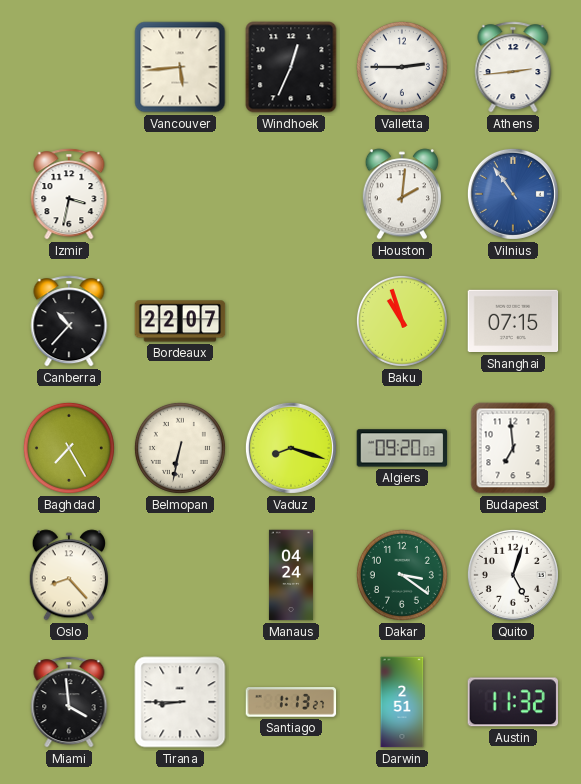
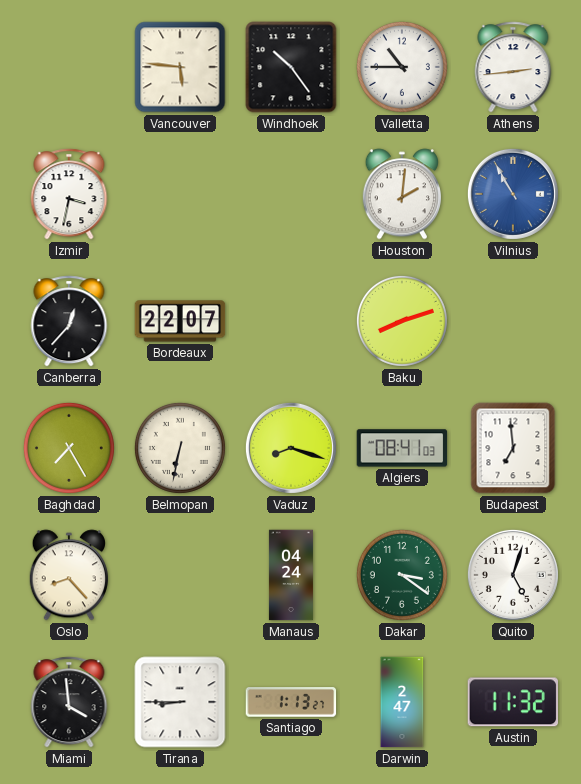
Vancouver: 5:44 -> 5:46
Windhoek: 12:34 -> 10:24
Valletta: 2:45 -> 10:45
Vilnius: 10:54 -> 10:55
Canberra: 10:37 -> 12:37
Baku: 10:57 -> 8:12
Shanghai: 07:15 -> none
Algiers: 09:20 -> 08:41
Darwin: 2:51 -> 2:47
